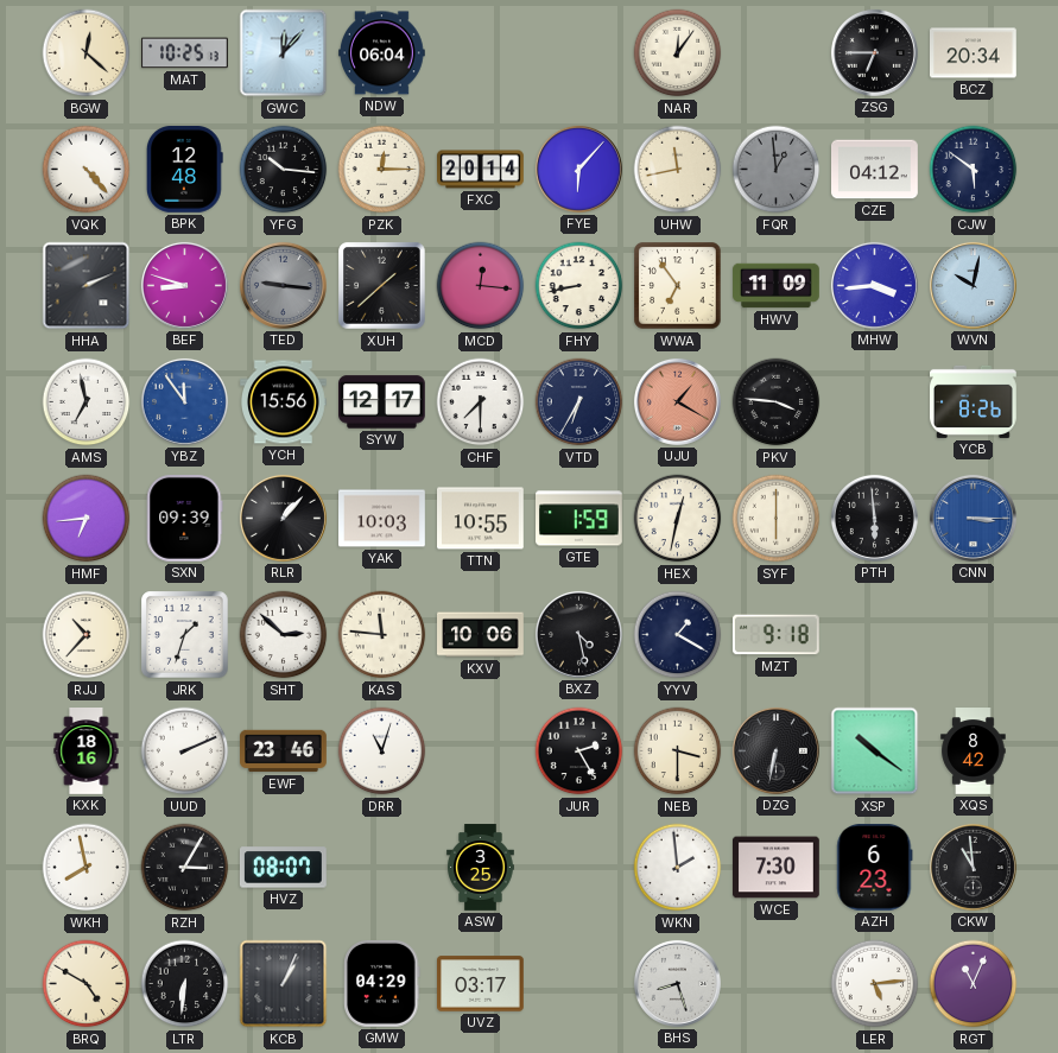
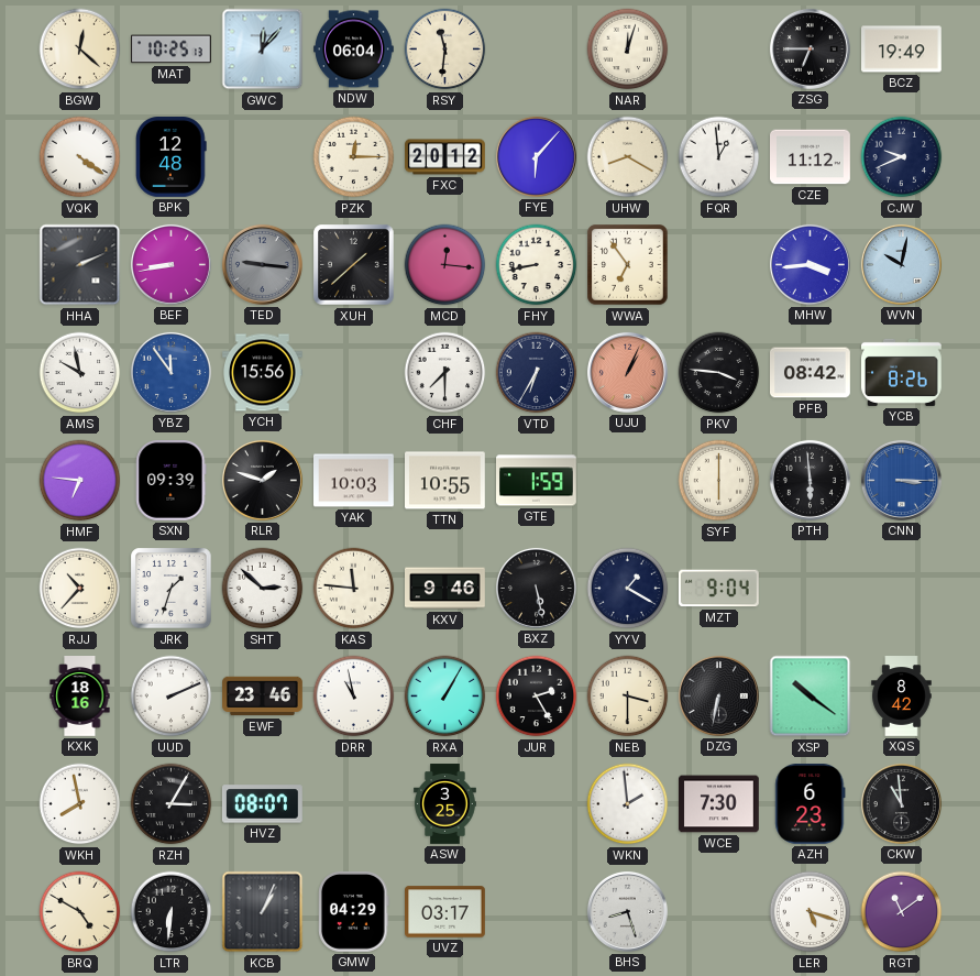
RSY: none -> 11:31
NAR: 12:06 -> 12:03
BCZ: 20:34 -> 19:49
VQK: 4:23 -> 4:21
YFG: 10:16 -> none
FXC: 20:14 -> 20:12
UHW: 11:43 -> 8:20
FQR dial: grey -> white
CZE: 04:12 -> 11:12
CJW: 5:51 -> 9:41
BEF: 8:48 -> 8:43
HWV: 11:09 -> none
AMS: 6:58 -> 9:58
SYW: 12:17 -> none
UJU: 1:20 -> 1:04
PFB: none -> 08:42
HMF: 6:44 -> 6:46
RLR: 1:07 -> 1:48
HEX: 12:32 -> none
KXV: 10:06 -> 9:46
BXZ: 4:28 -> 5:28
MZT: 9:18 -> 9:04
DRR: 11:03 -> 10:58
RXA: none -> 1:05
LER: 5:14 -> 5:18
RGT: 11:04 -> 11:09
